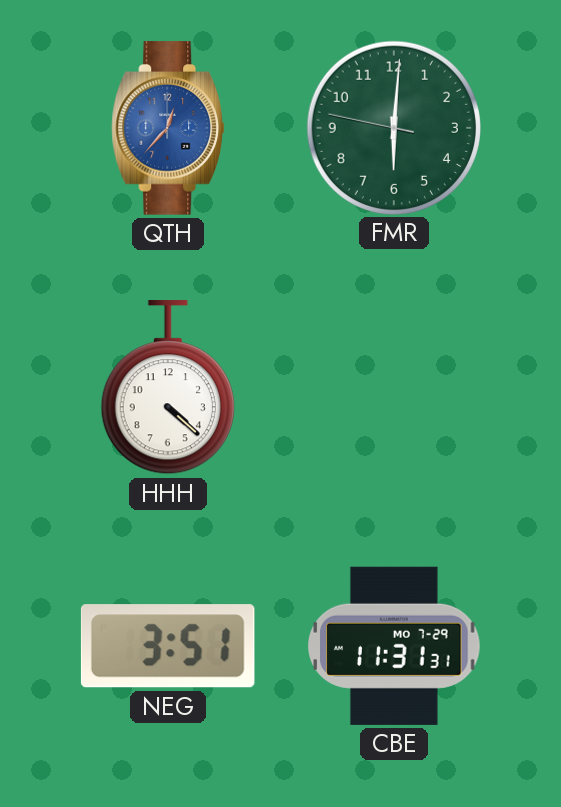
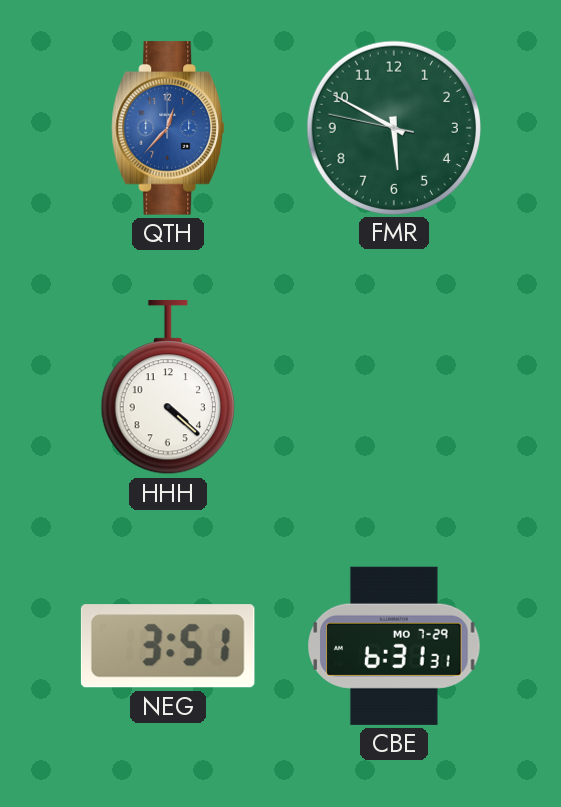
FMR: 6:00 -> 5:49
CBE: 11:31 -> 6:31
